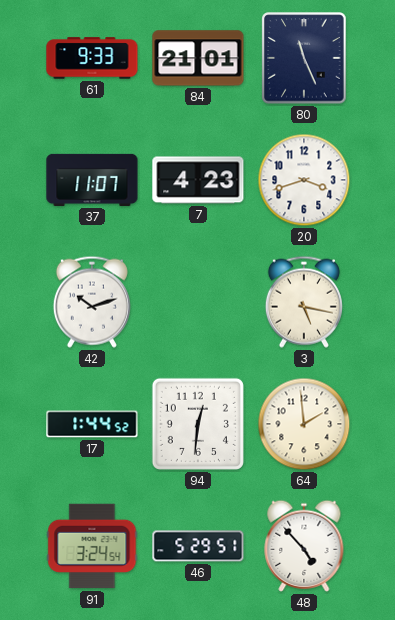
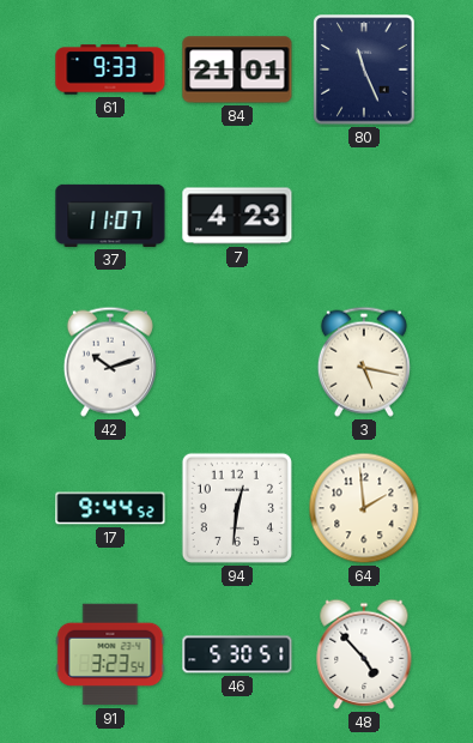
20: 3:42 -> none
17: 1:44 -> 9:44
91: 3:24 -> 3:23
46: 5:29 -> 5:30
